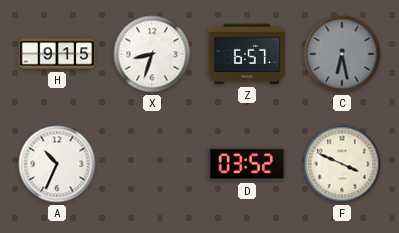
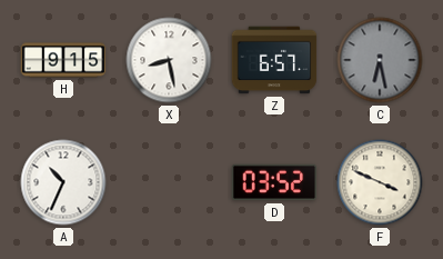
X: 8:33 -> 8:28
